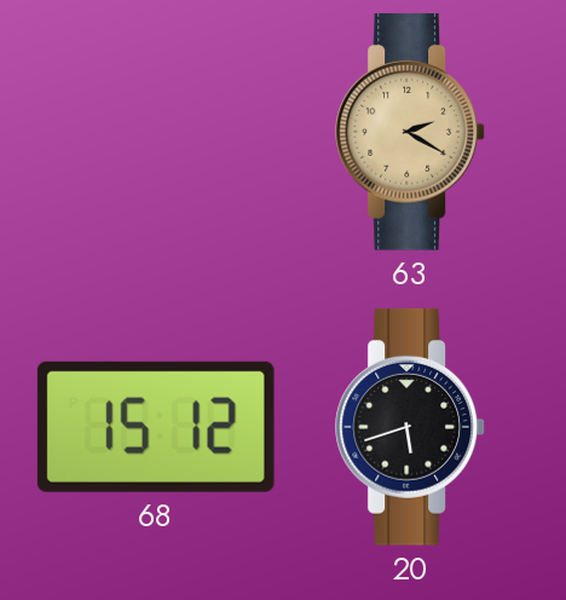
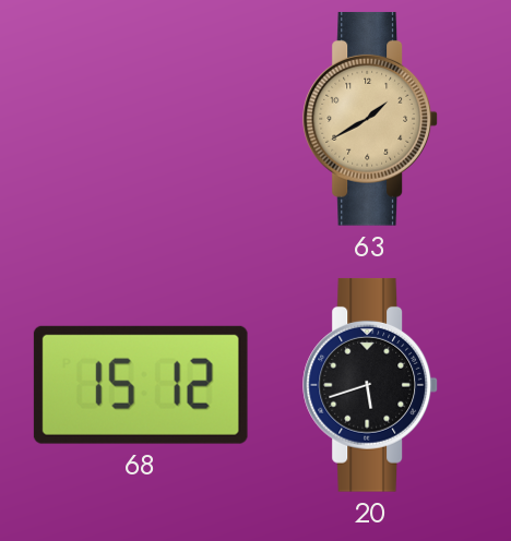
63: 2:20 -> 1:40
